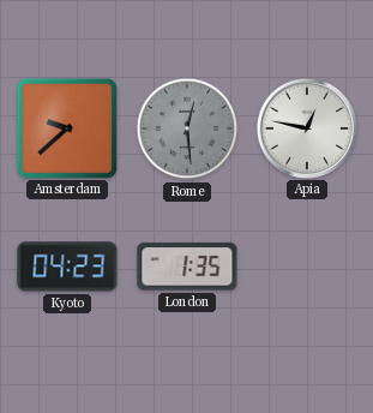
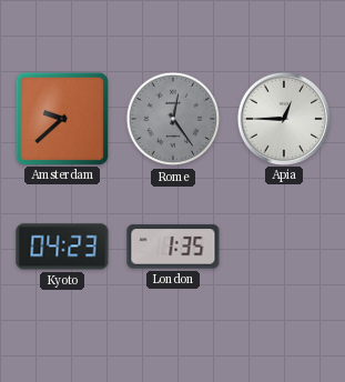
Rome: 12:29 -> 12:24
Apia: 12:47 -> 12:45
